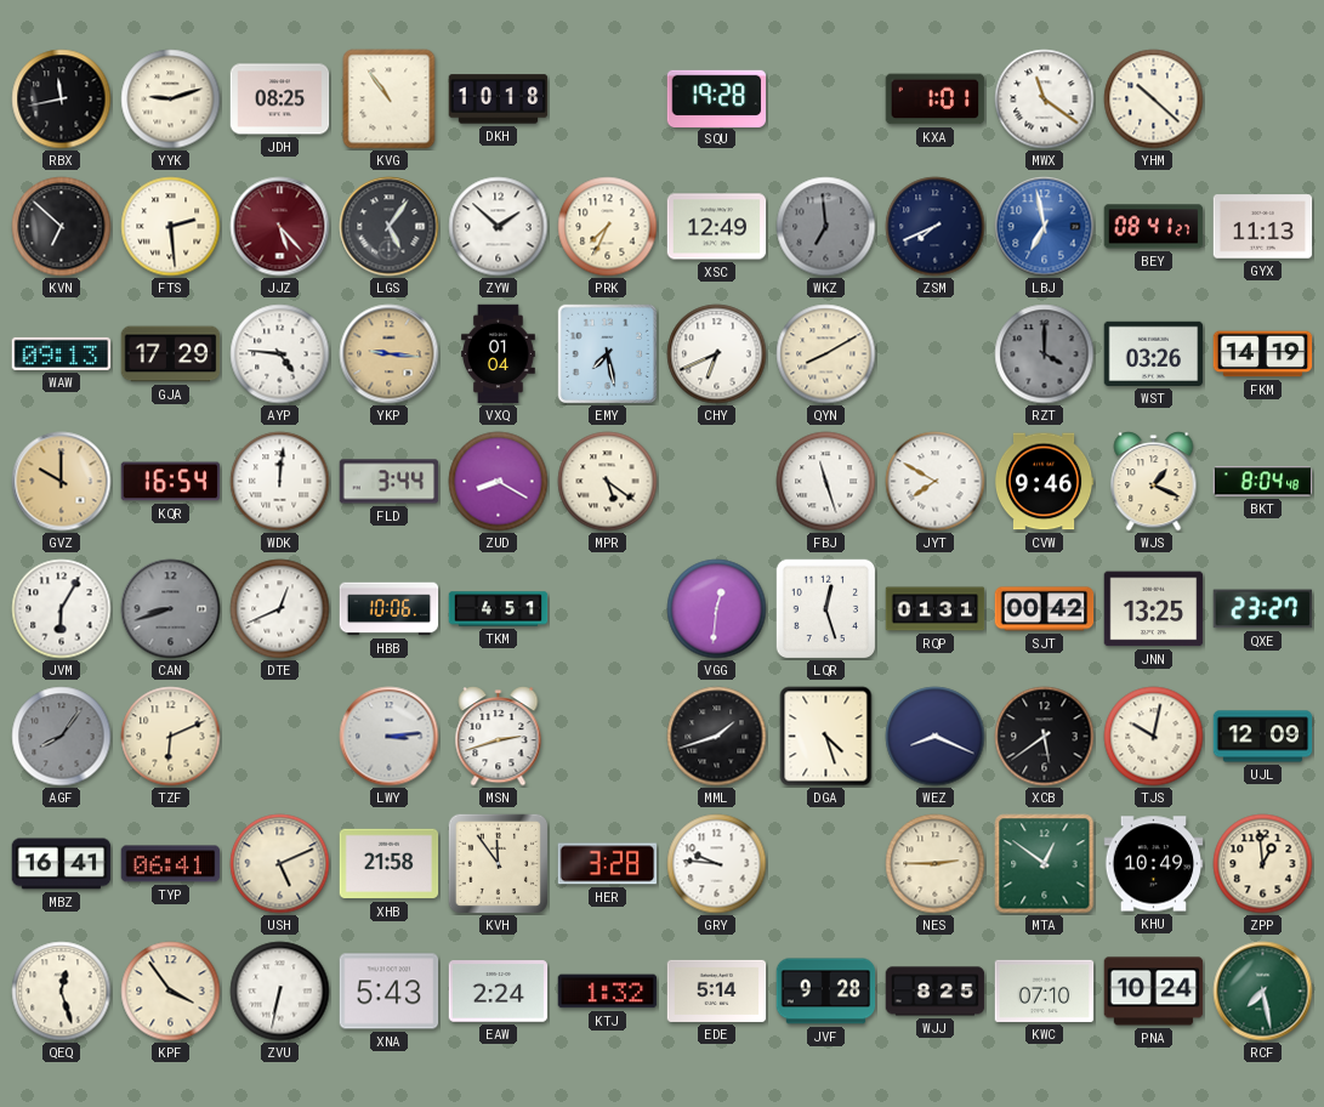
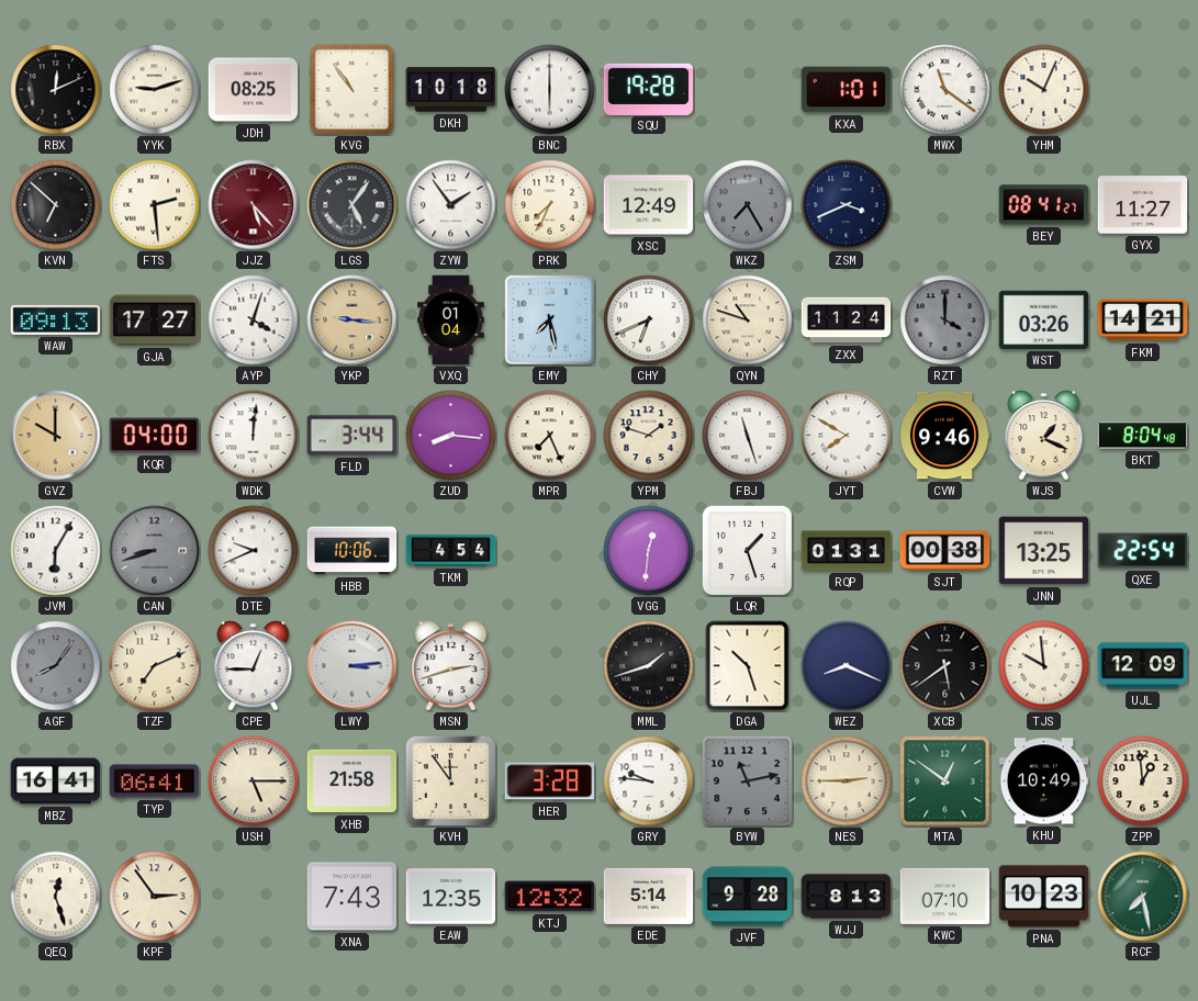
RBX: 11:43 -> 12:11
BNC: none -> 6:00
YHM: 10:22 -> 10:04
ZYW: 1:52 -> 1:54
WKZ: 6:59 -> 7:25
ZSM: 7:41 -> 3:41
LBJ: 6:58 -> none
GYX: 11:13 -> 11:27
GJA: 17:29 -> 17:27
AYP: 4:46 -> 4:03
QYN: 8:10 -> 10:48
ZXX: none -> 11:24
FKM: 14:19 -> 14:21
KQR: 16:54 -> 04:00
ZUD: 8:20 -> 8:16
MPR: 5:21 -> 7:26
YPM: none -> 1:48
DTE: 12:41 -> 9:41
TKM: 4:51 -> 4:54
LQR: 12:27 -> 1:27
SJT: 00:42 -> 00:38
QXE: 23:27 -> 22:54
TZF: 6:11 -> 7:11
CPE: none -> 12:45
DGA: 4:27 -> 10:27
TJS: 10:02 -> 9:59
USH: 5:11 -> 5:15
BYW: none -> 11:13
KPF: 3:54 -> 2:54
ZVU: 6:32 -> none
XNA: 5:43 -> 7:43
EAW: 2:24 -> 12:35
KTJ: 1:32 -> 12:32
WJJ: 8:25 -> 8:13
PNA: 10:24 -> 10:23
